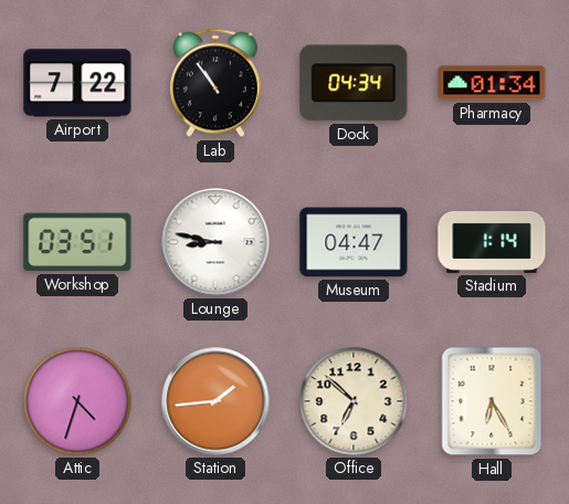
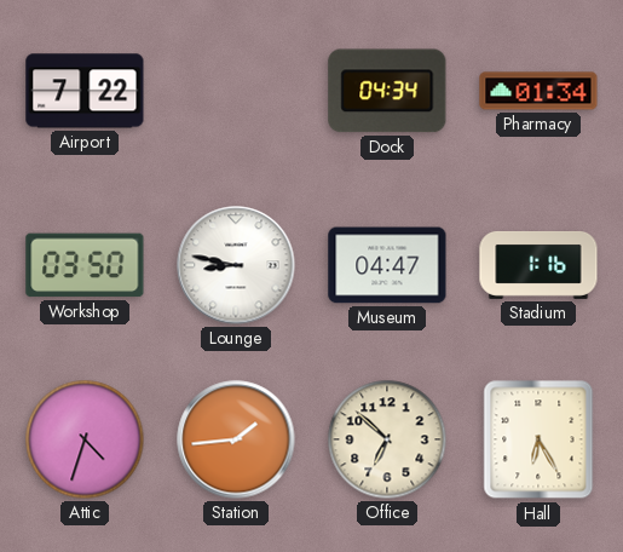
Lab: 10:54 -> none
Workshop: 03:51 -> 03:50
Stadium: 1:14 -> 1:16
